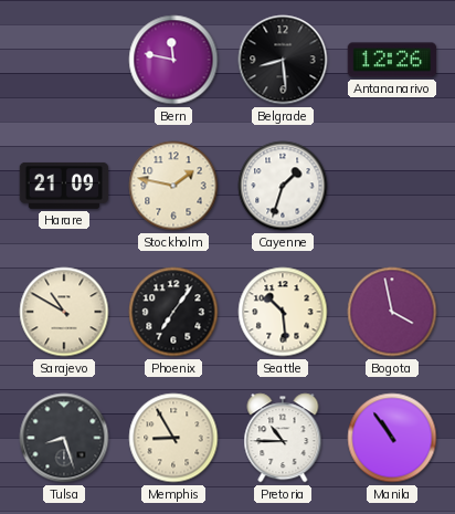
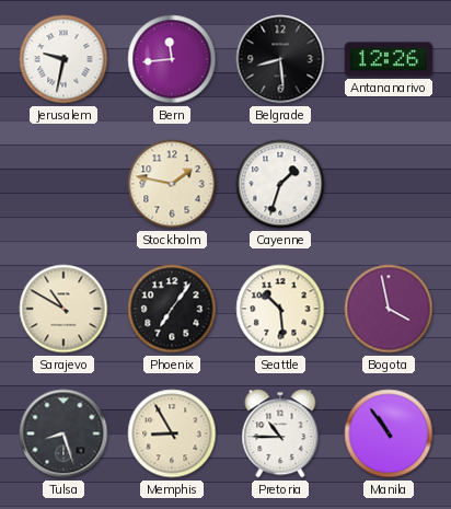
Jerusalem: none -> 9:32
Bern: 11:47 -> 11:44
Harare: 21:09 -> none
